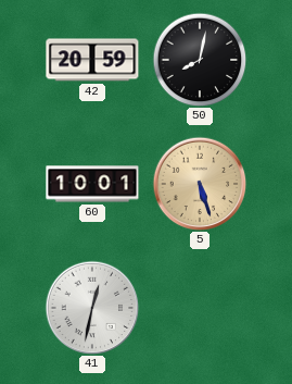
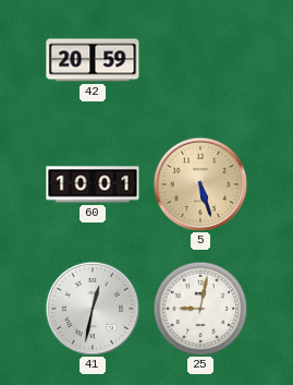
50: 8:02 -> none
25: none -> 9:02
